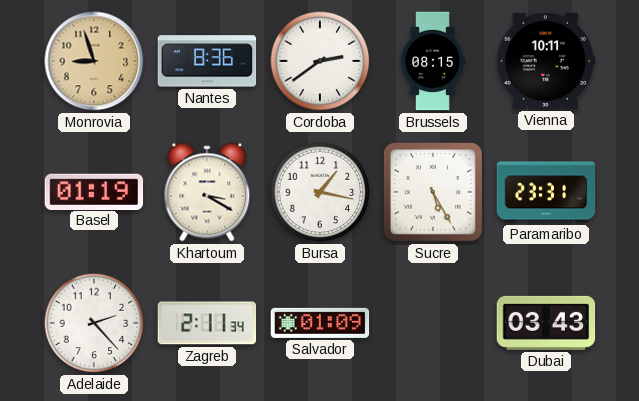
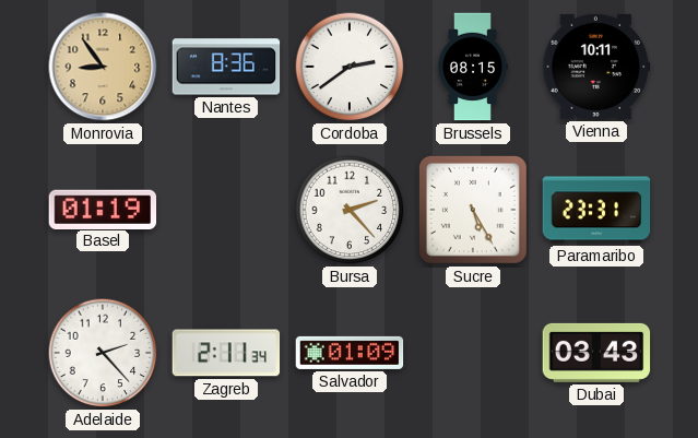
Monrovia: 8:57 -> 8:54
Khartoum: 3:20 -> none
Bursa: 1:17 -> 2:23
